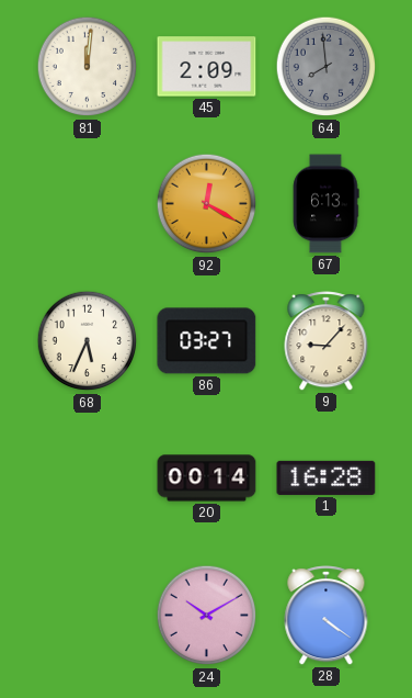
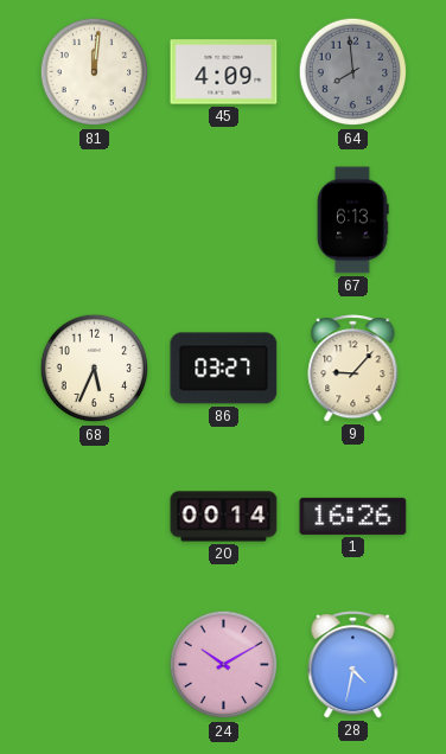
45: 2:09 -> 4:09
92: 12:20 -> none
1: 16:28 -> 16:26
28: 4:21 -> 4:32
